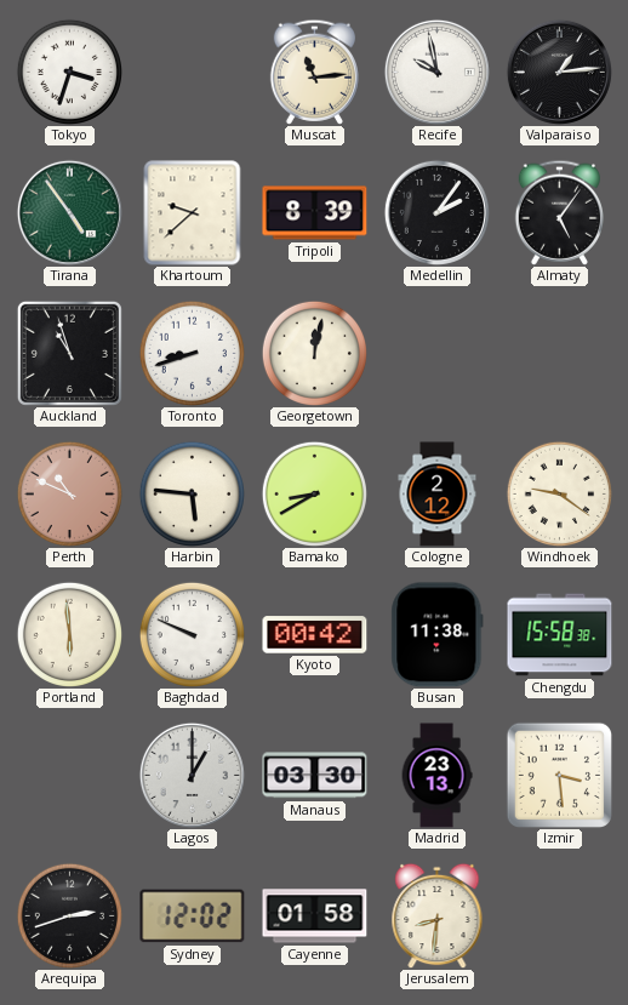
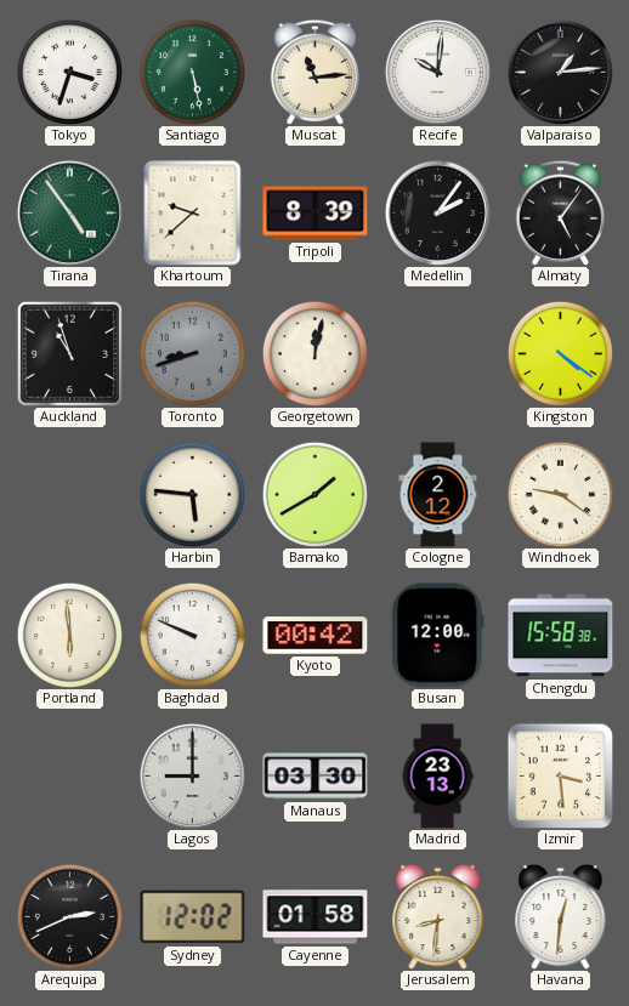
Santiago: none -> 5:28
Recife: 9:58 -> 10:01
Toronto dial: white -> grey
Kingston: none -> 4:21
Perth: 10:49 -> none
Bamako: 8:40 -> 1:40
Busan: 11:38 -> 12:00
Lagos: 1:00 -> 9:00
Arequipa: 2:42 -> 2:41
Havana: none -> 12:31
